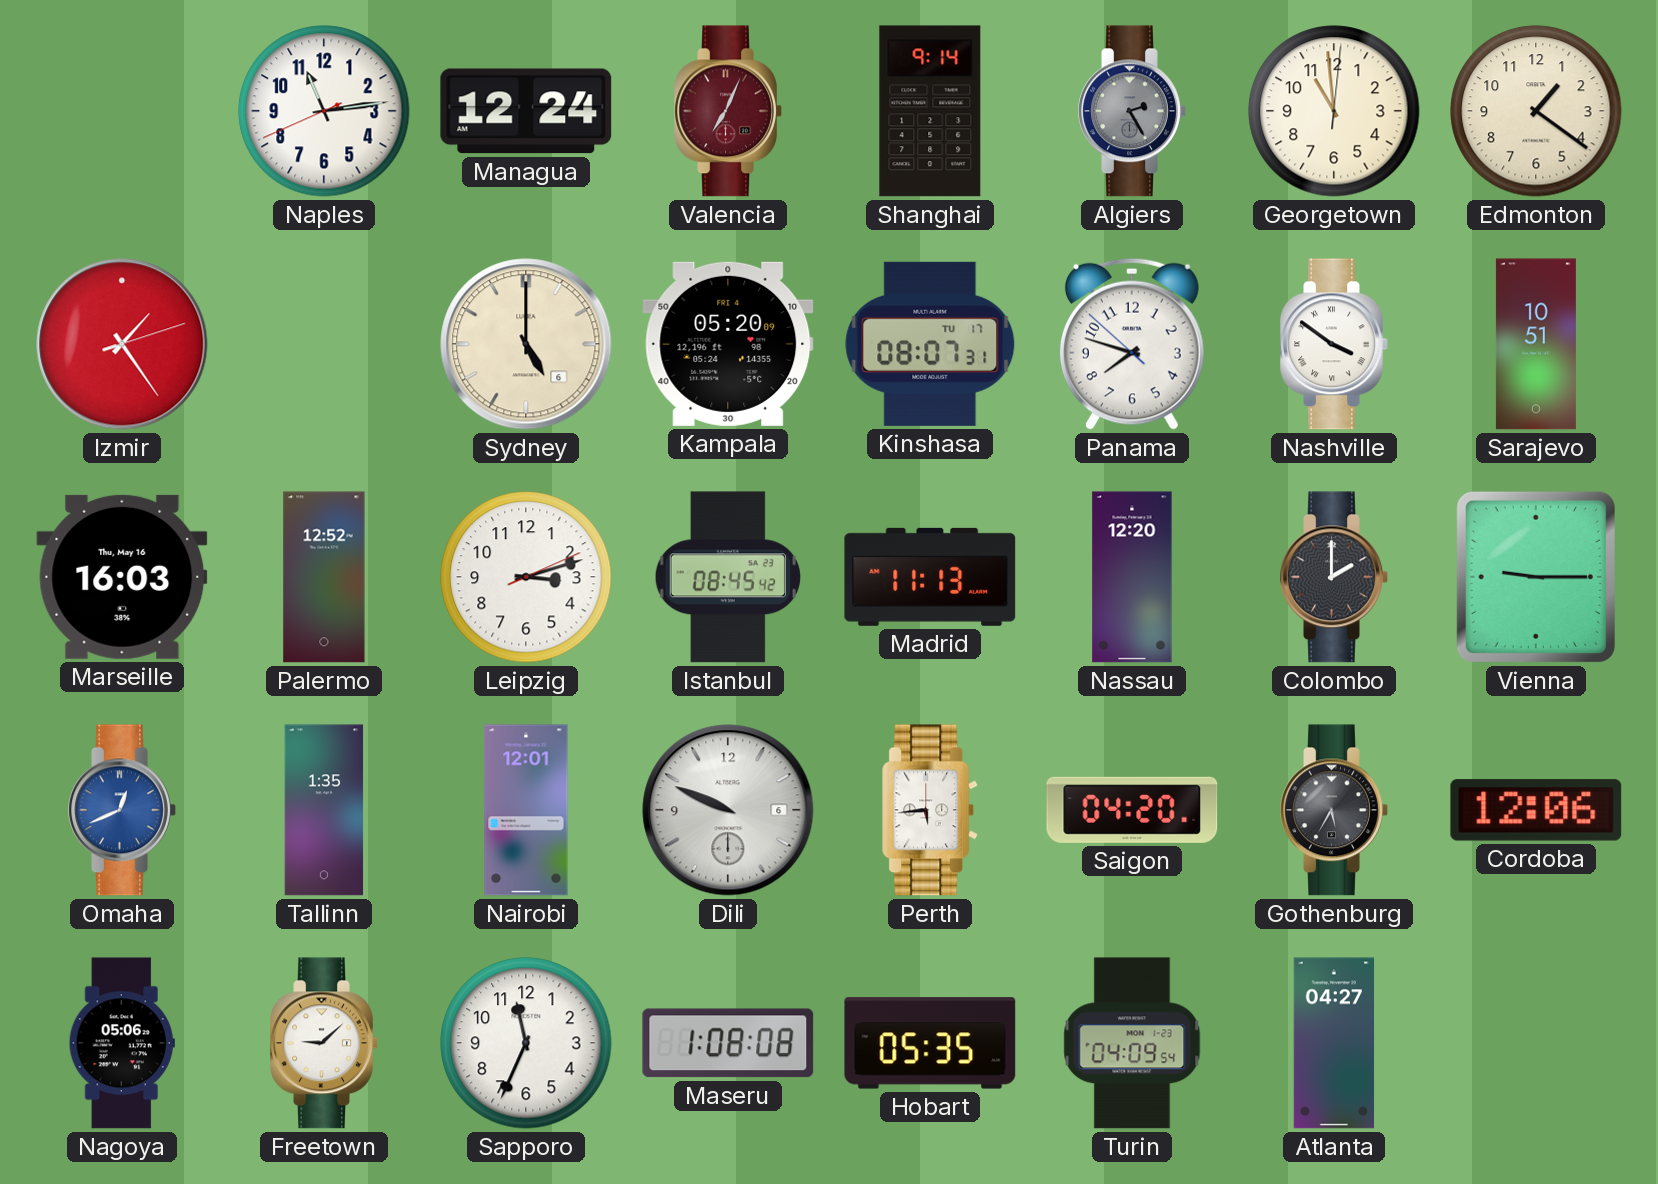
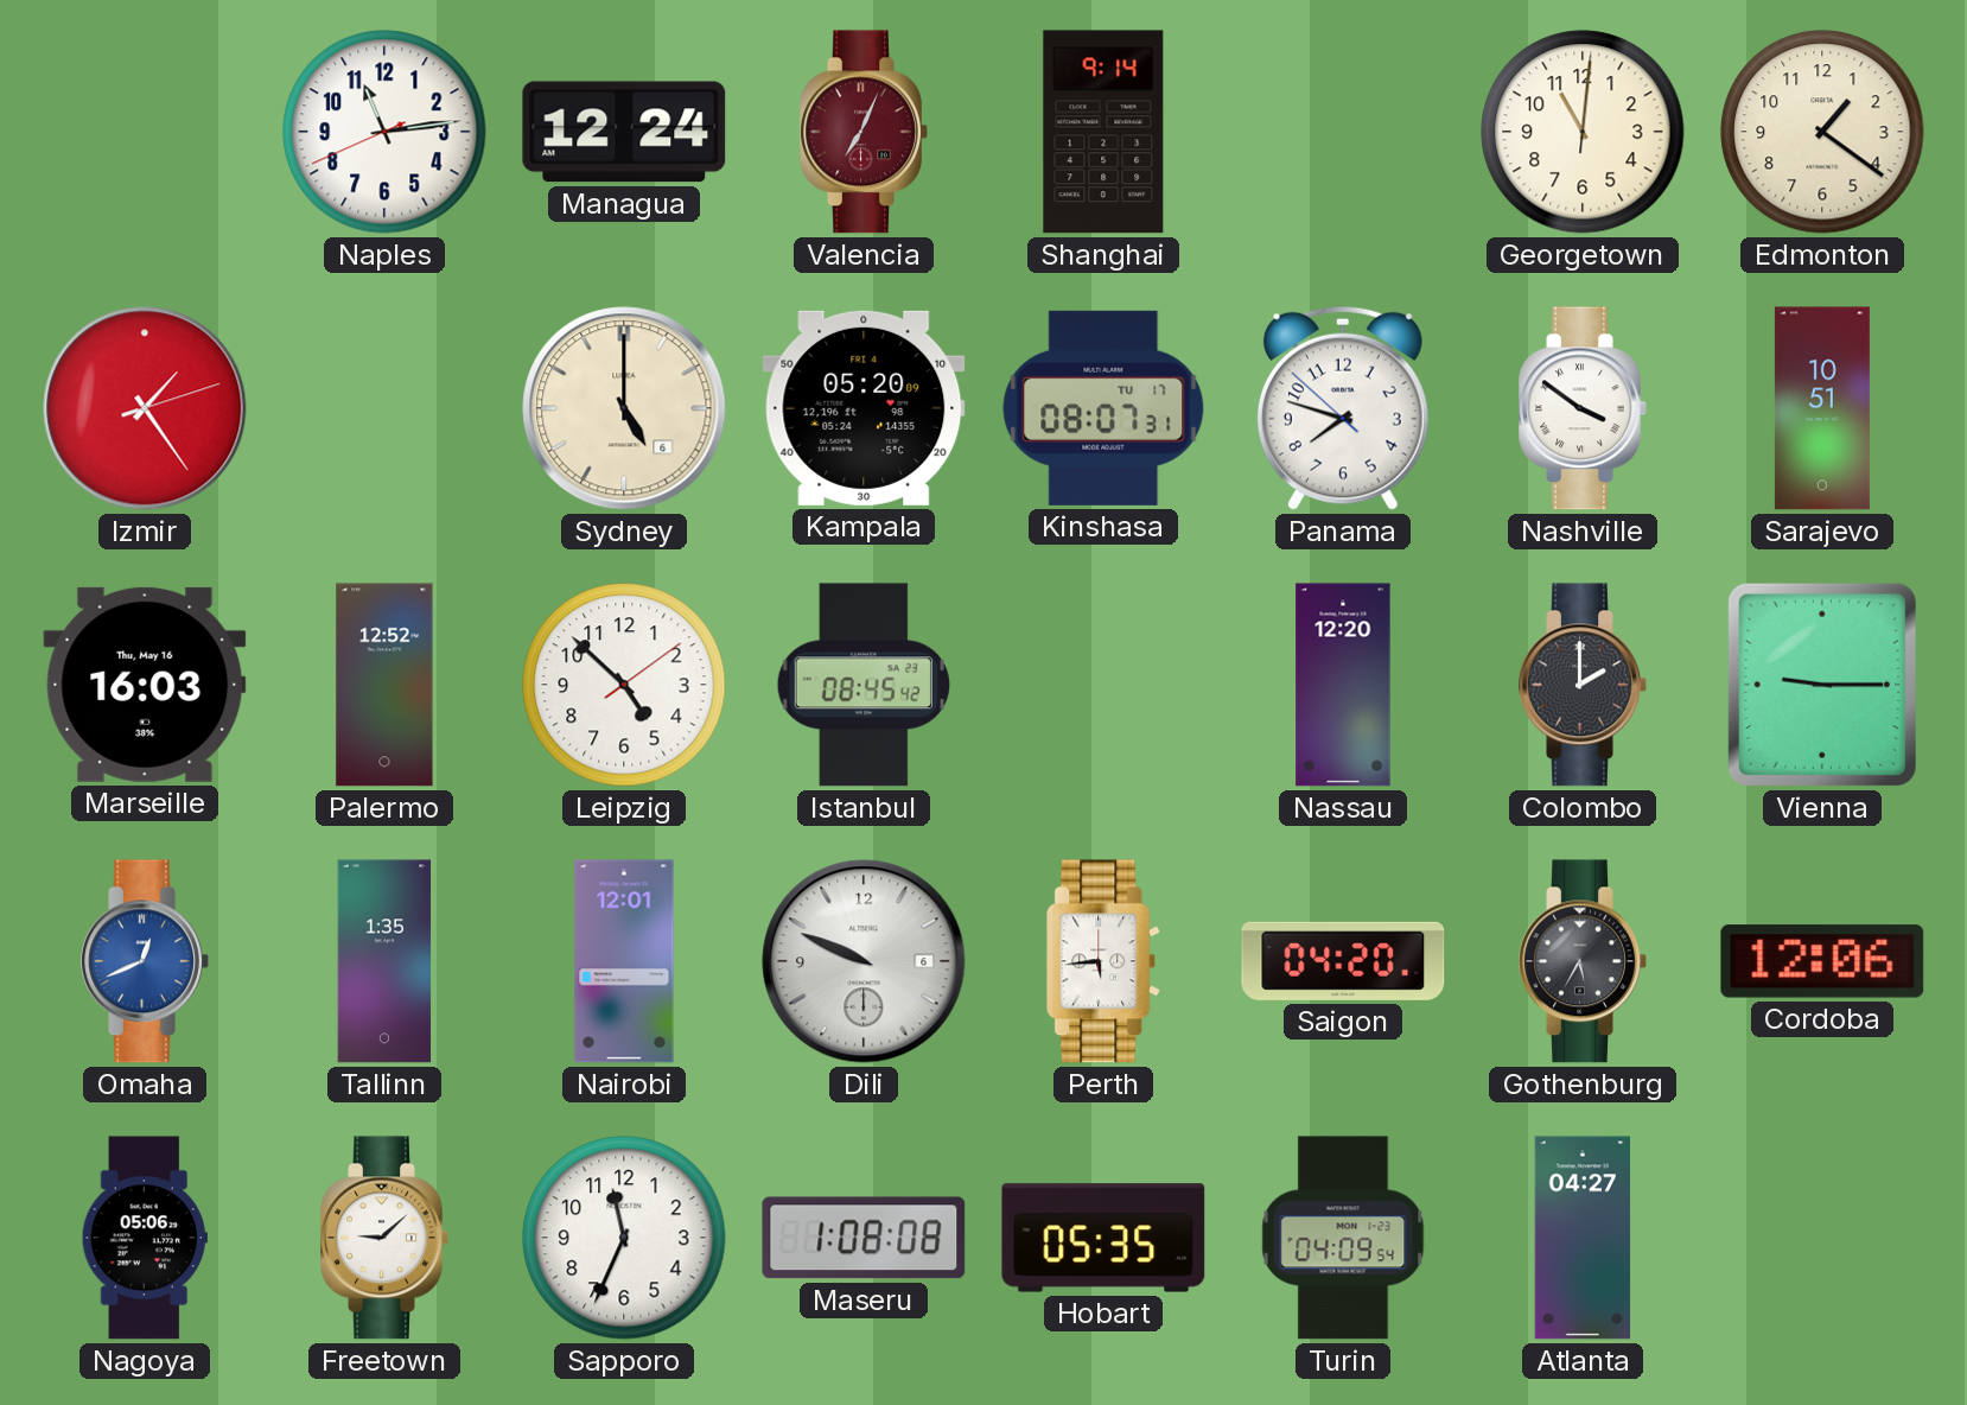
Algiers: 2:25 -> none
Georgetown: 10:59 -> 11:01
Leipzig: 3:12 -> 4:52
Madrid: 11:13 -> none
